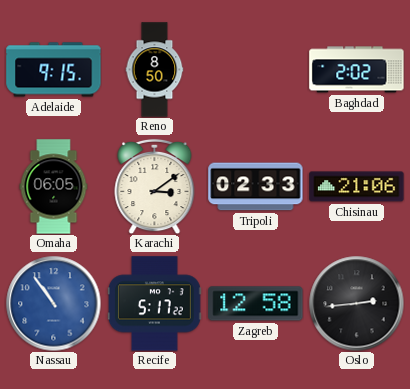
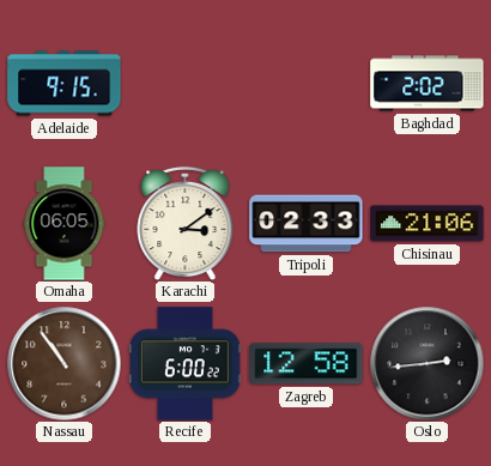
Reno: 8:50 -> none
Nassau dial: blue -> brown
Recife: 5:17 -> 6:00
